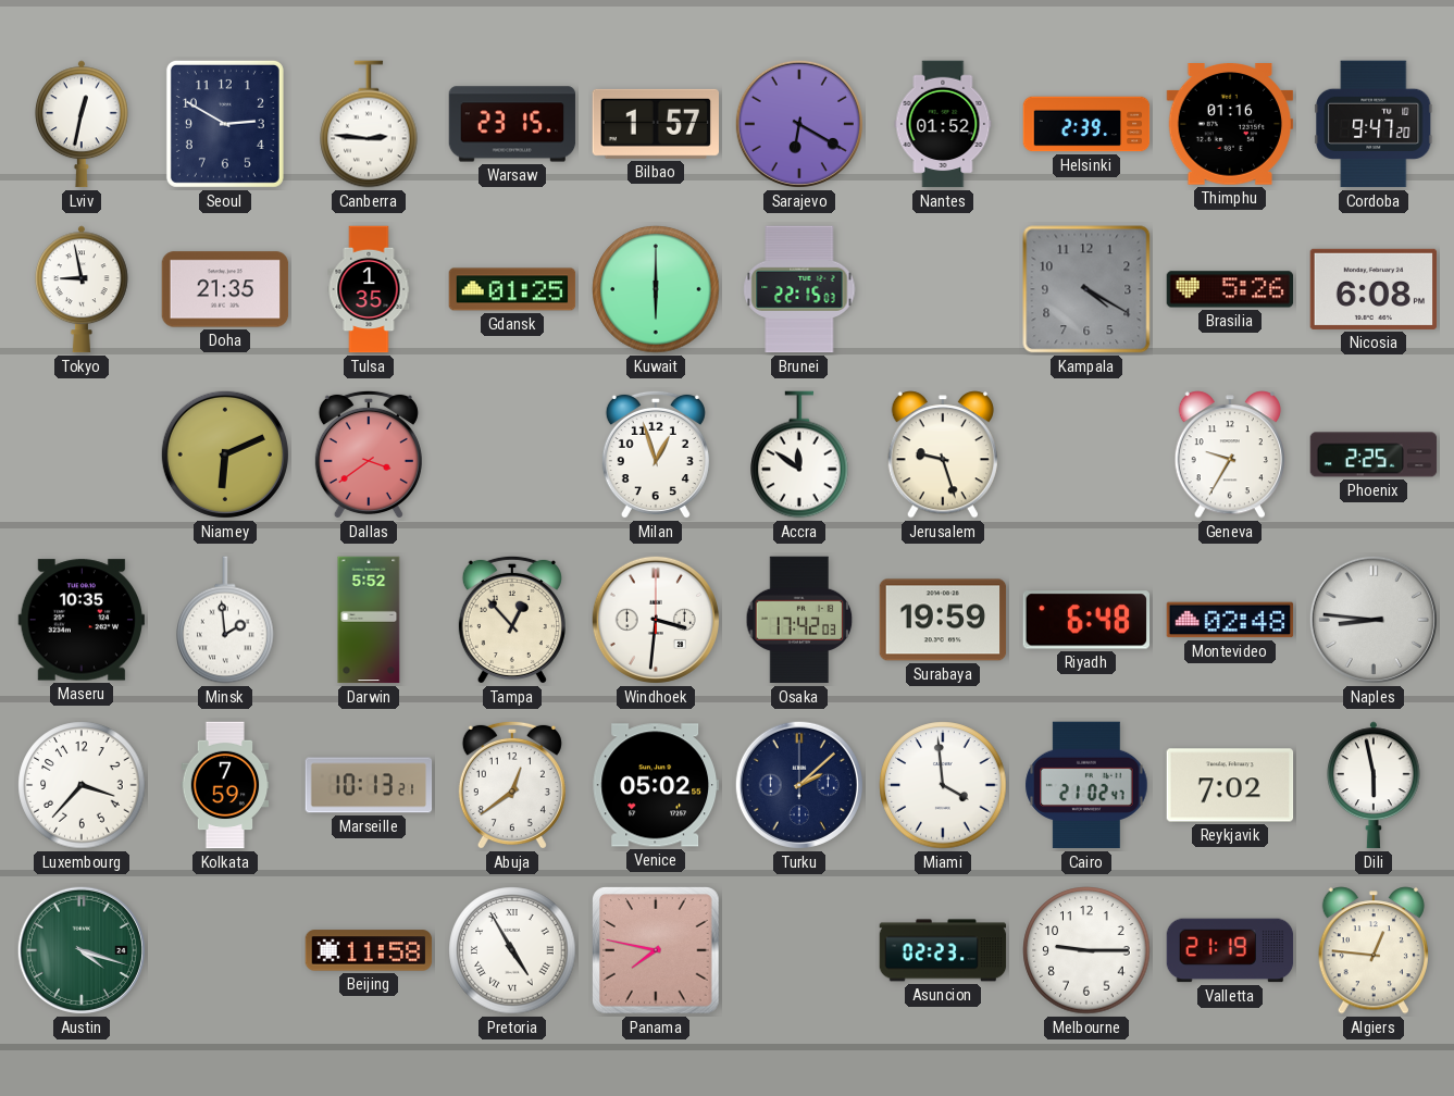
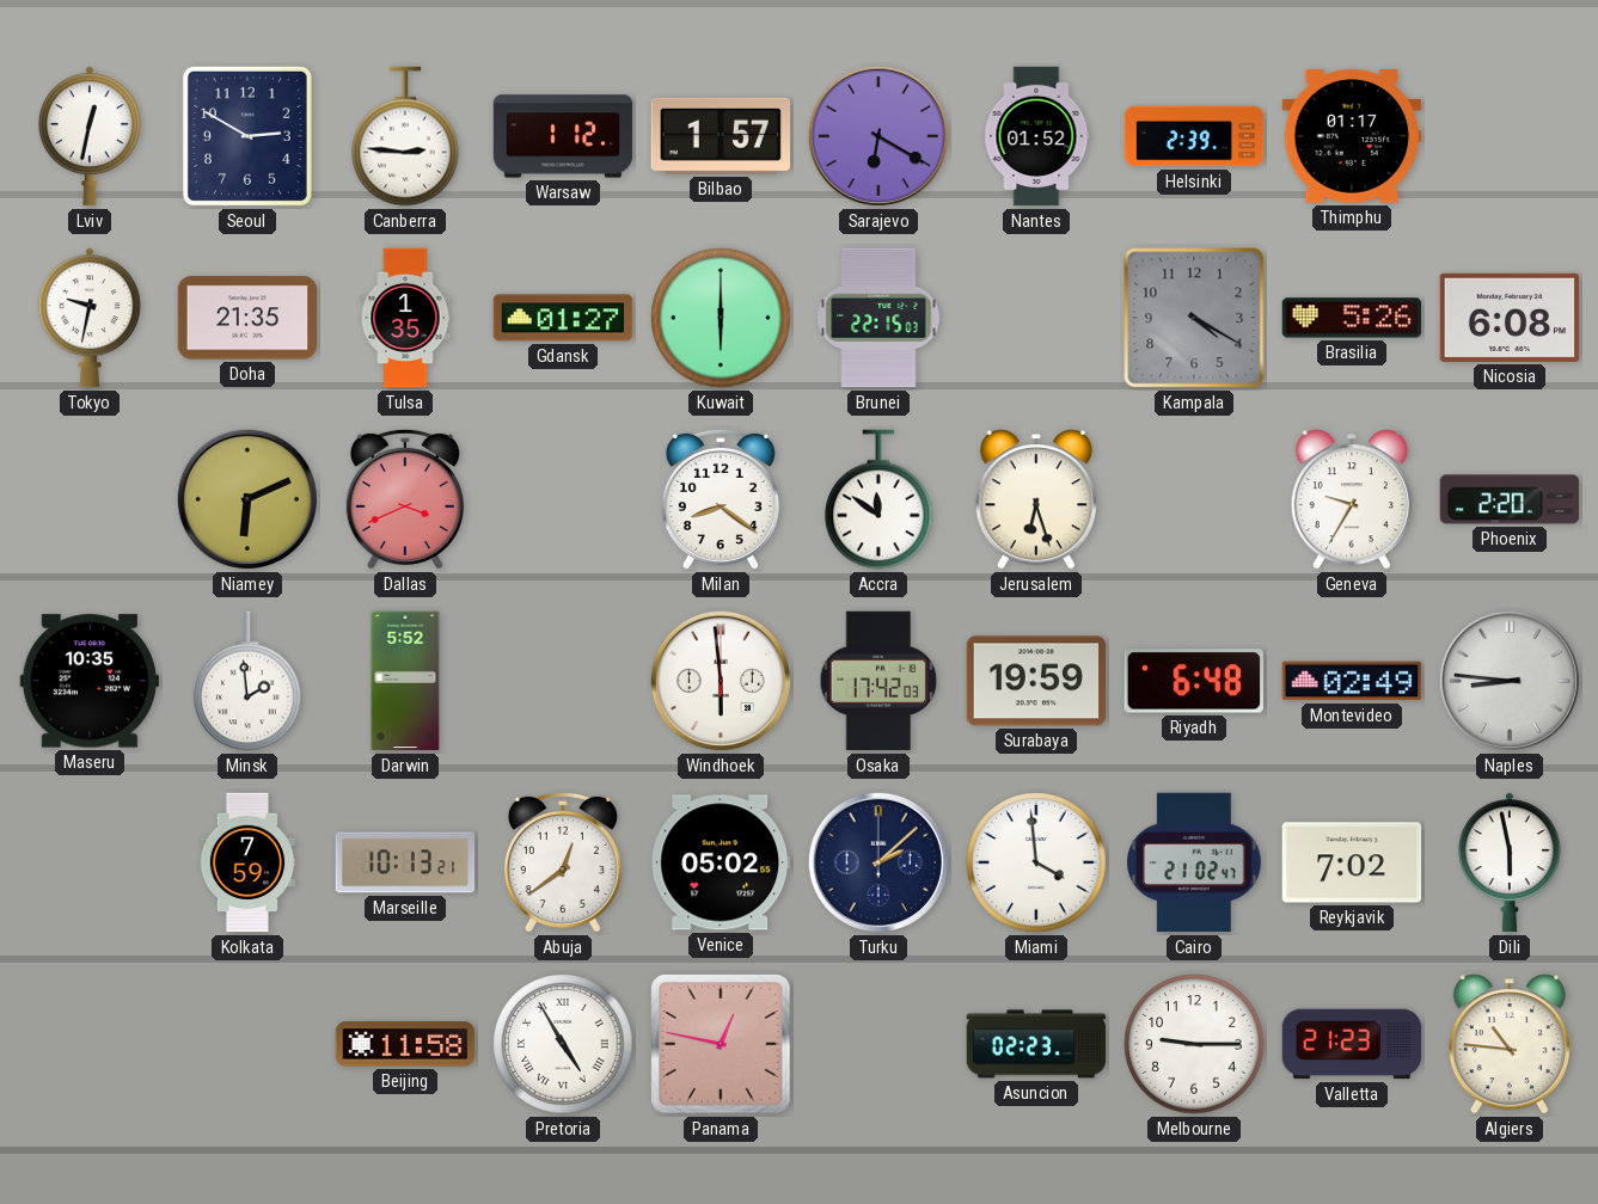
Warsaw: 23:15 -> 1:12
Thimphu: 01:16 -> 01:17
Cordoba: 9:47 -> none
Tokyo: 8:58 -> 9:32
Gdansk: 01:25 -> 01:27
Dallas: 3:39 -> 3:41
Milan: 12:57 -> 8:21
Jerusalem: 9:27 -> 6:27
Phoenix: 2:25 -> 2:20
Tampa: 12:53 -> none
Windhoek: 3:31 -> 5:59
Montevideo: 02:48 -> 02:49
Luxembourg: 3:37 -> none
Austin: 4:18 -> none
Panama: 7:47 -> 12:47
Valletta: 21:19 -> 21:23
Algiers: 12:46 -> 10:46
